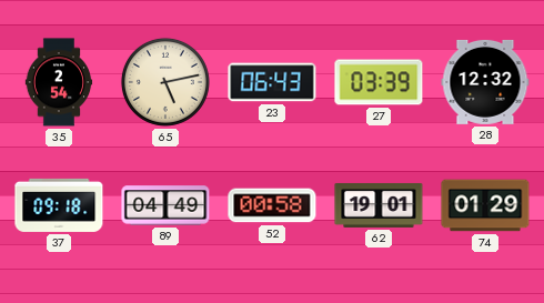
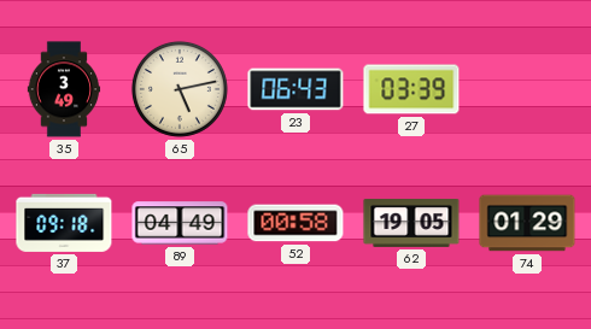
35: 2:54 -> 3:49
28: 12:32 -> none
62: 19:01 -> 19:05
